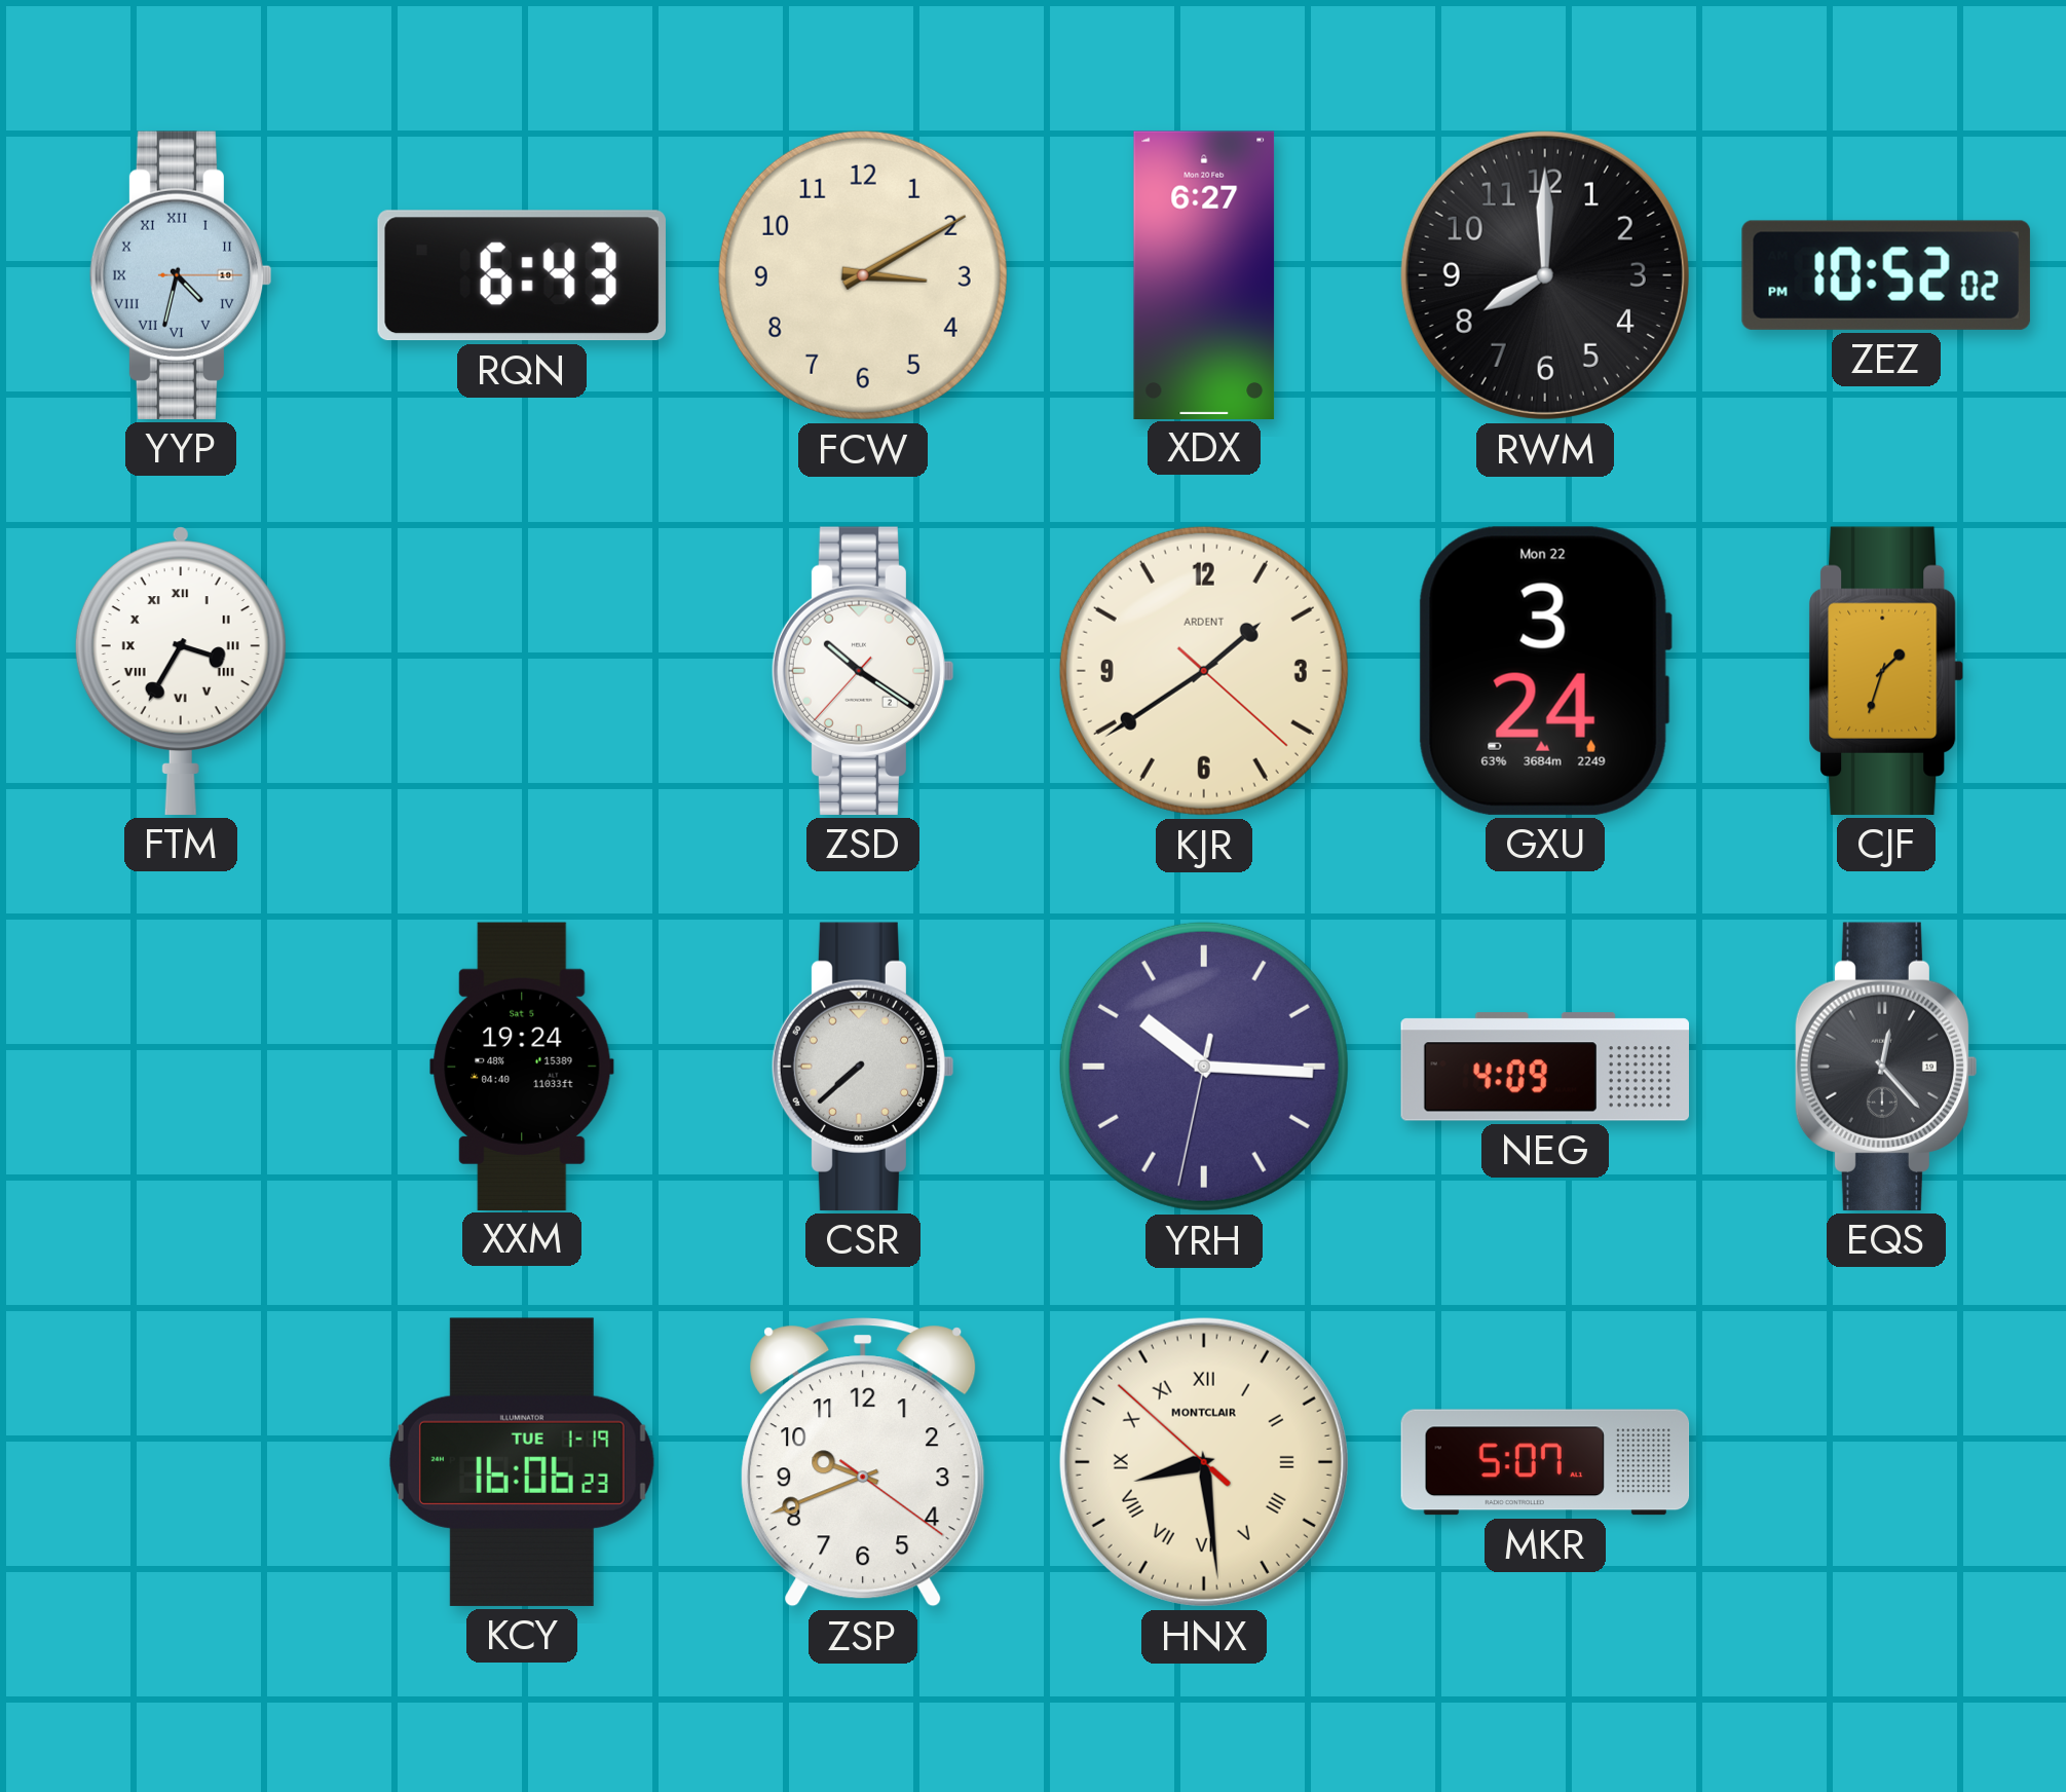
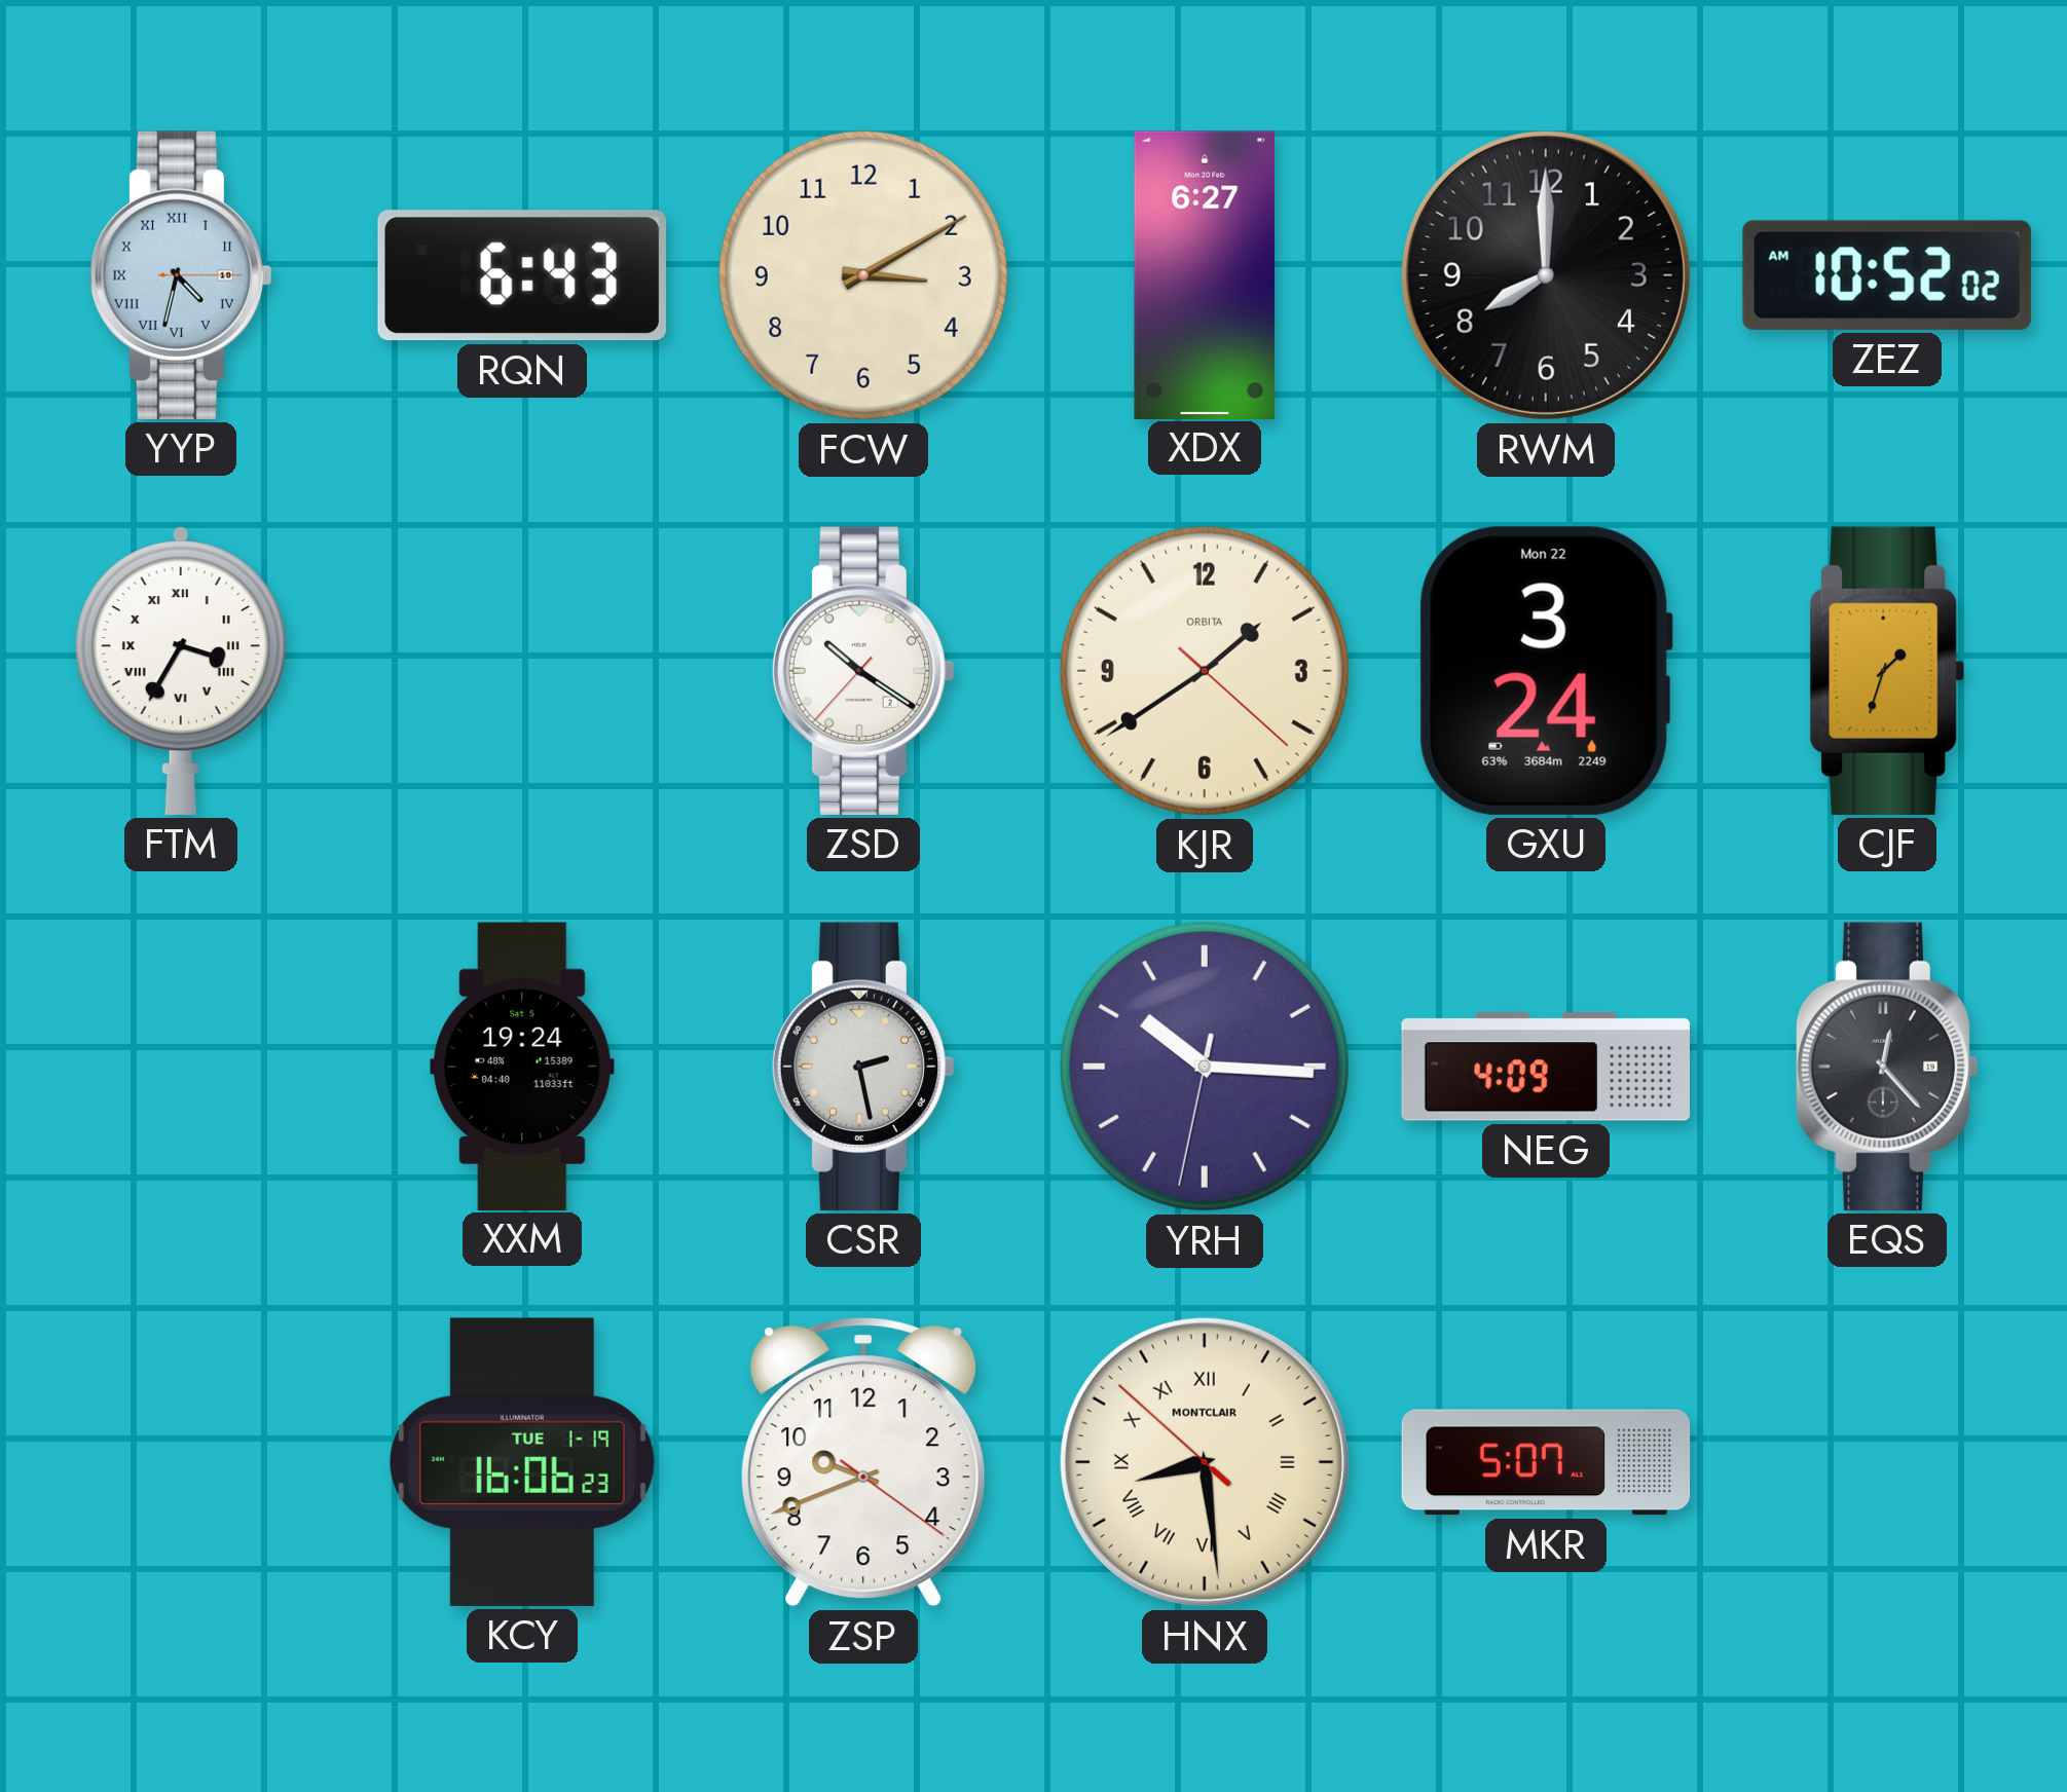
ZEZ: 10:52:02 PM -> 10:52:02 AM
KJR brand: ARDENT -> ORBITA
CSR: 7:38 -> 2:28
